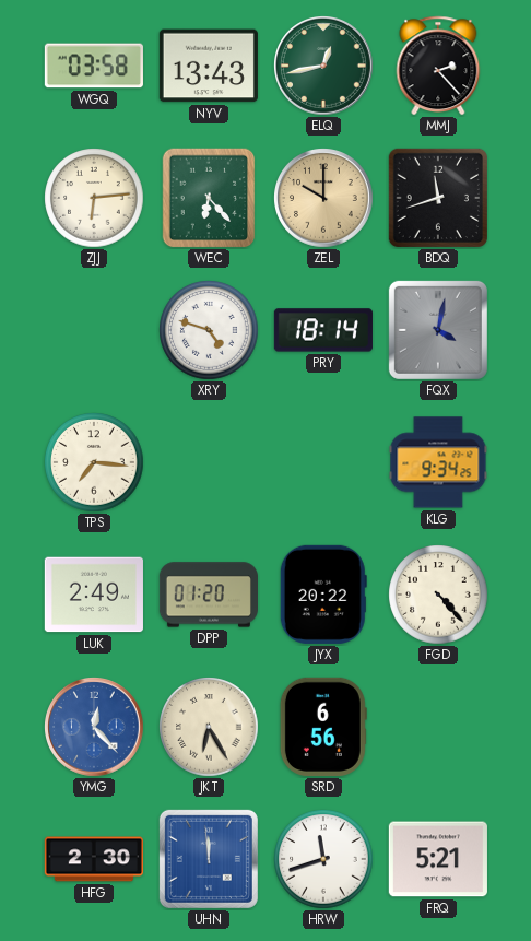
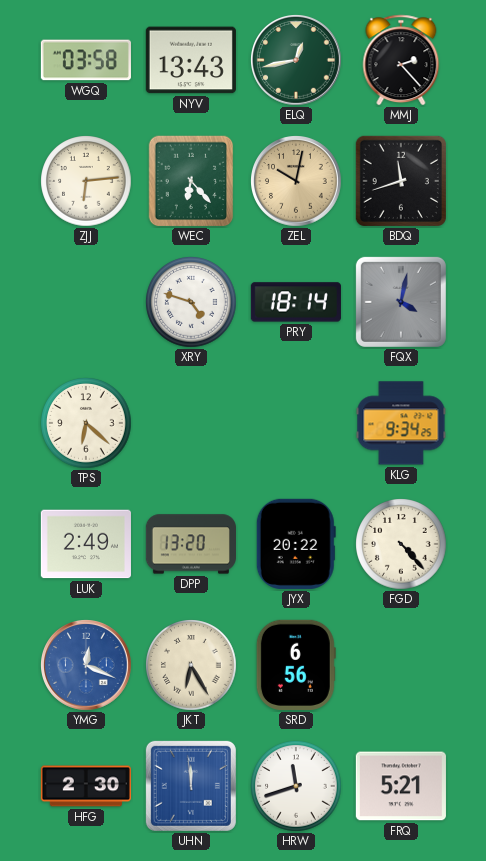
ZEL: 10:00 -> 10:02
TPS: 7:16 -> 6:22
DPP: 01:20 -> 13:20
YMG: 12:23 -> 12:19
